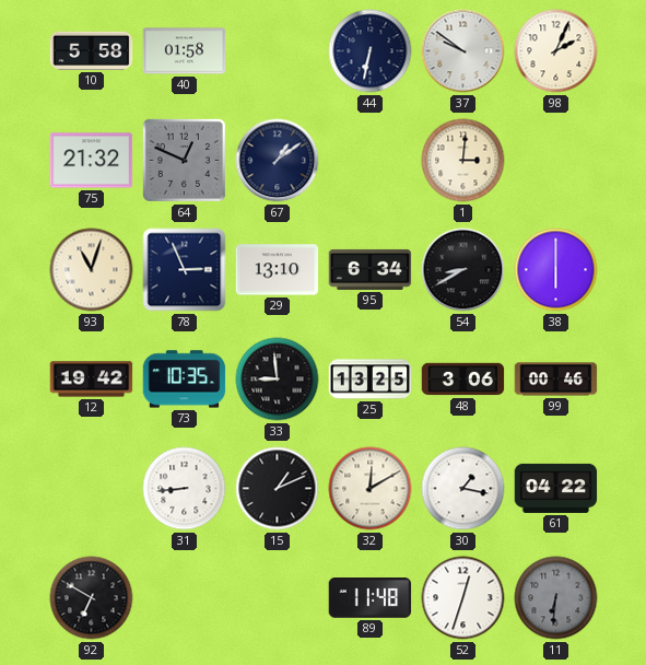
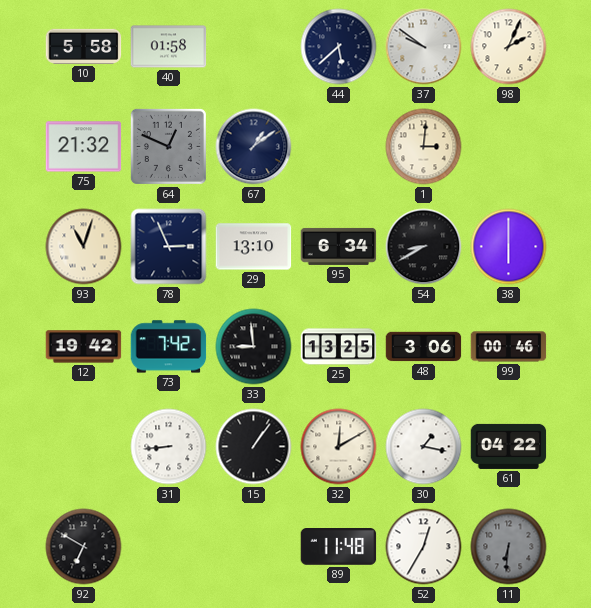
44: 6:32 -> 5:38
73: 10:35 -> 7:42
15: 1:11 -> 1:06
52: 12:33 -> 12:35
